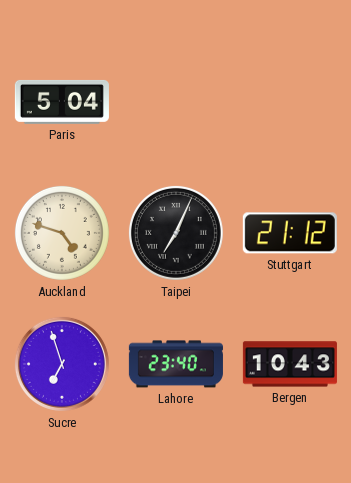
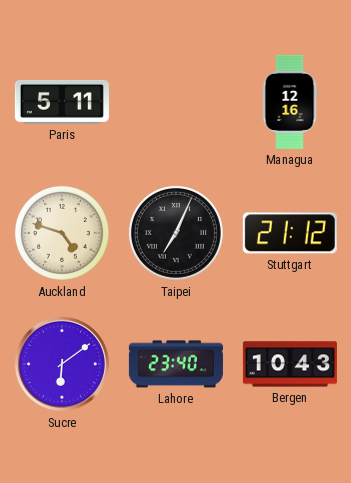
Paris: 5:04 -> 5:11
Managua: none -> 12:16
Sucre: 6:57 -> 6:09
